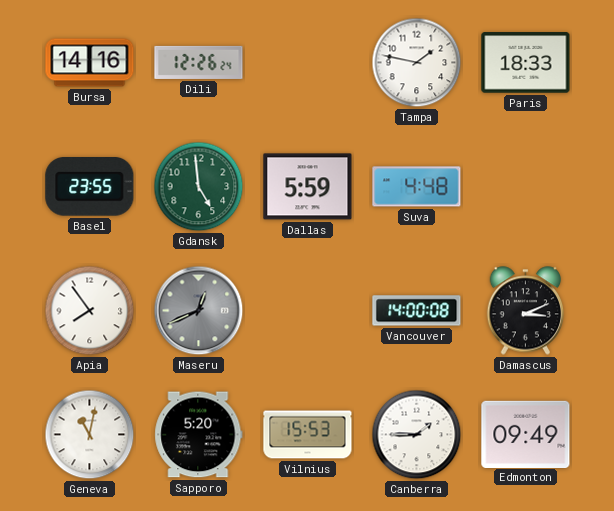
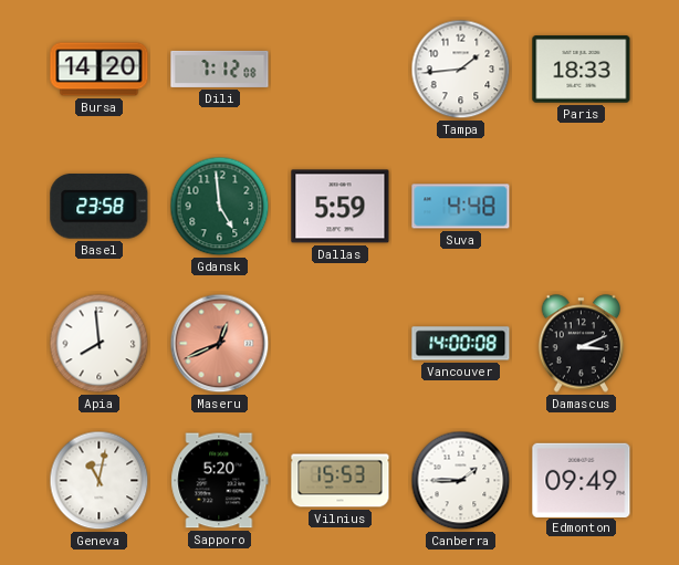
Bursa: 14:16 -> 14:20
Dili: 12:26 -> 7:12
Tampa: 1:47 -> 1:44
Basel: 23:55 -> 23:58
Apia: 7:54 -> 7:59
Maseru dial: grey -> salmon
